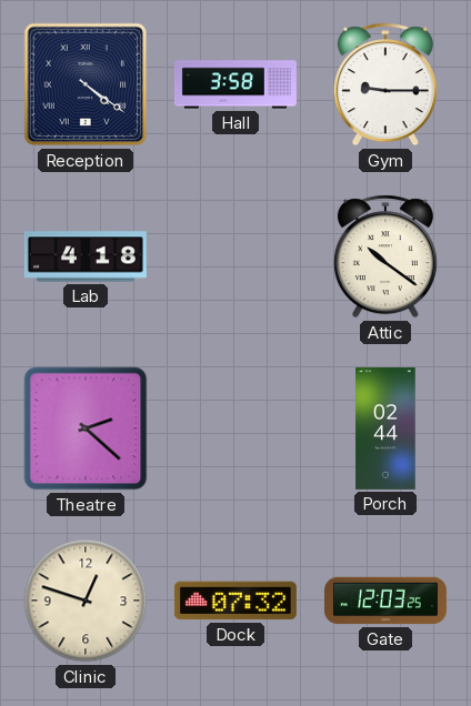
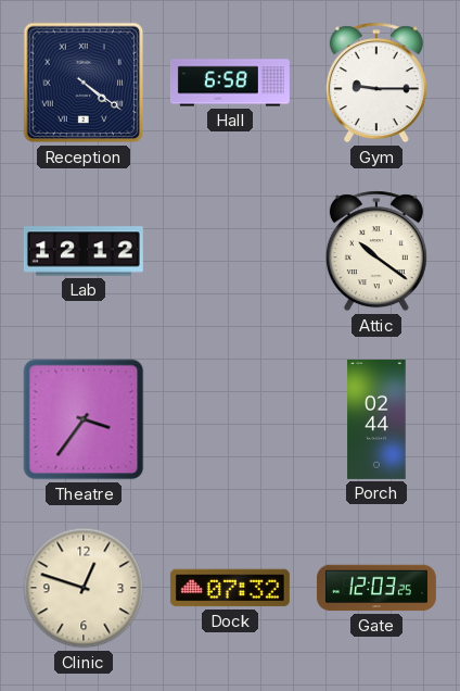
Hall: 3:58 -> 6:58
Lab: 4:18 -> 12:12
Theatre: 2:22 -> 3:36
